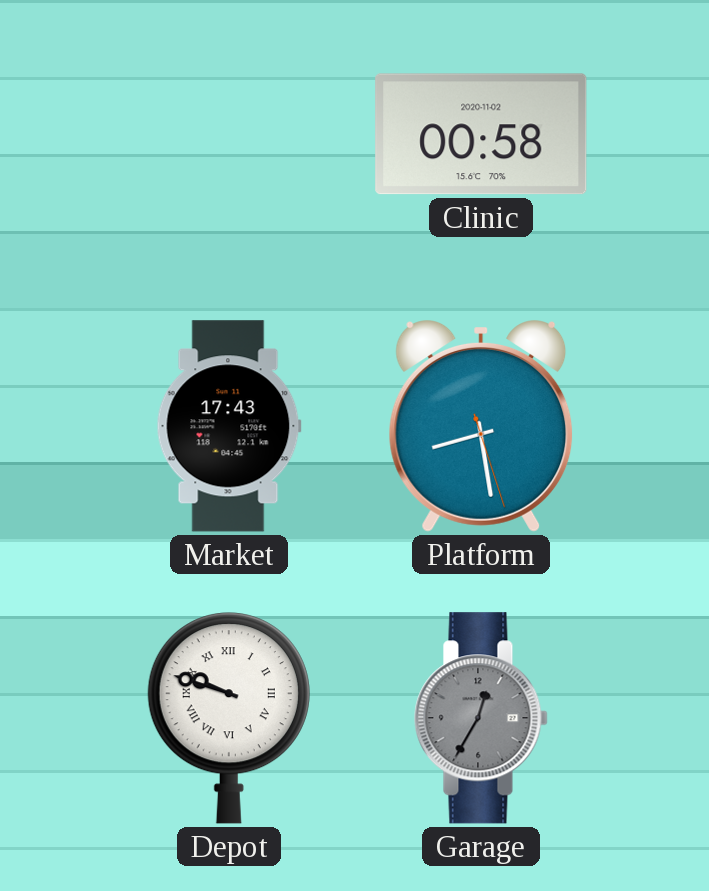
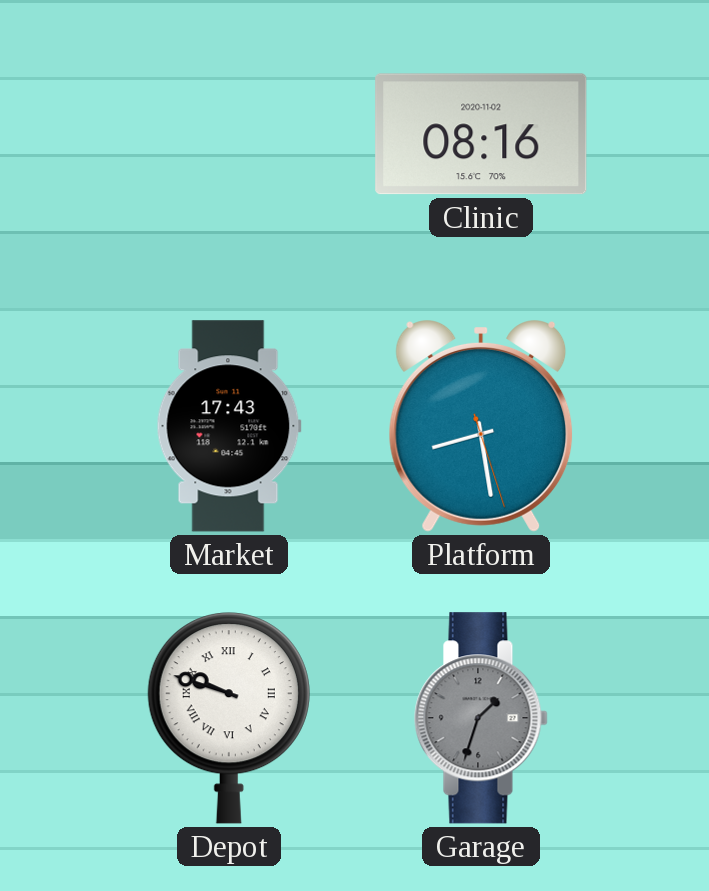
Clinic: 00:58 -> 08:16
Garage: 12:35 -> 1:33
